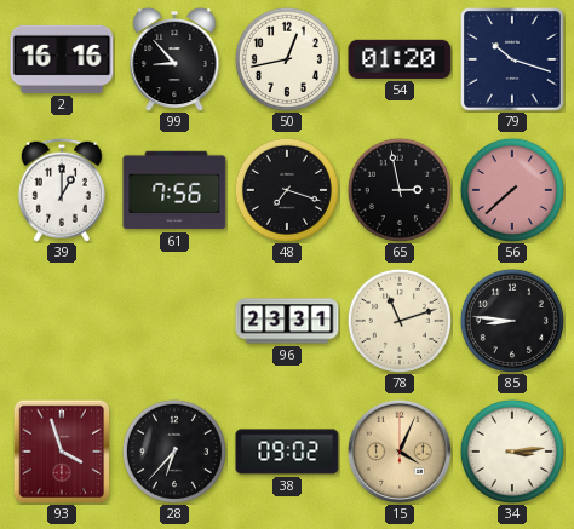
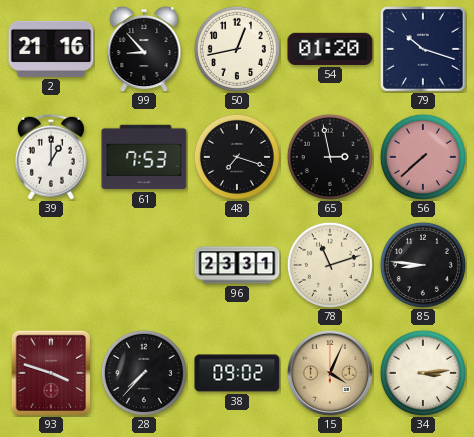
2: 16:16 -> 21:16
61: 7:56 -> 7:53
93: 3:57 -> 3:48
28: 6:37 -> 7:37
